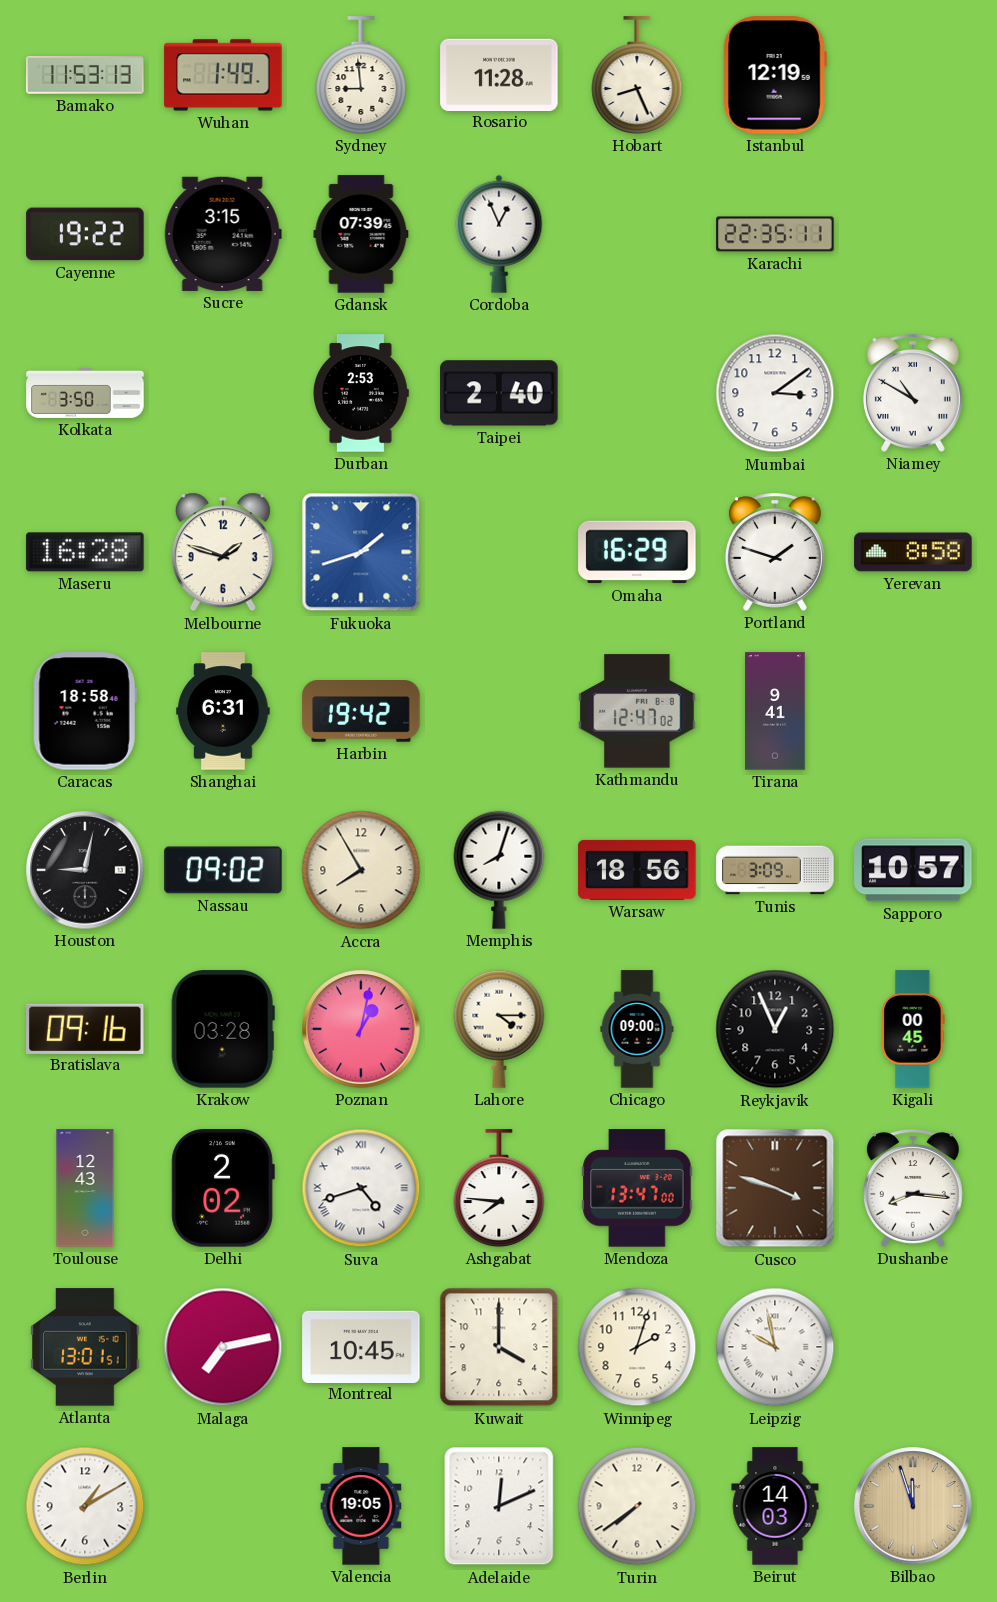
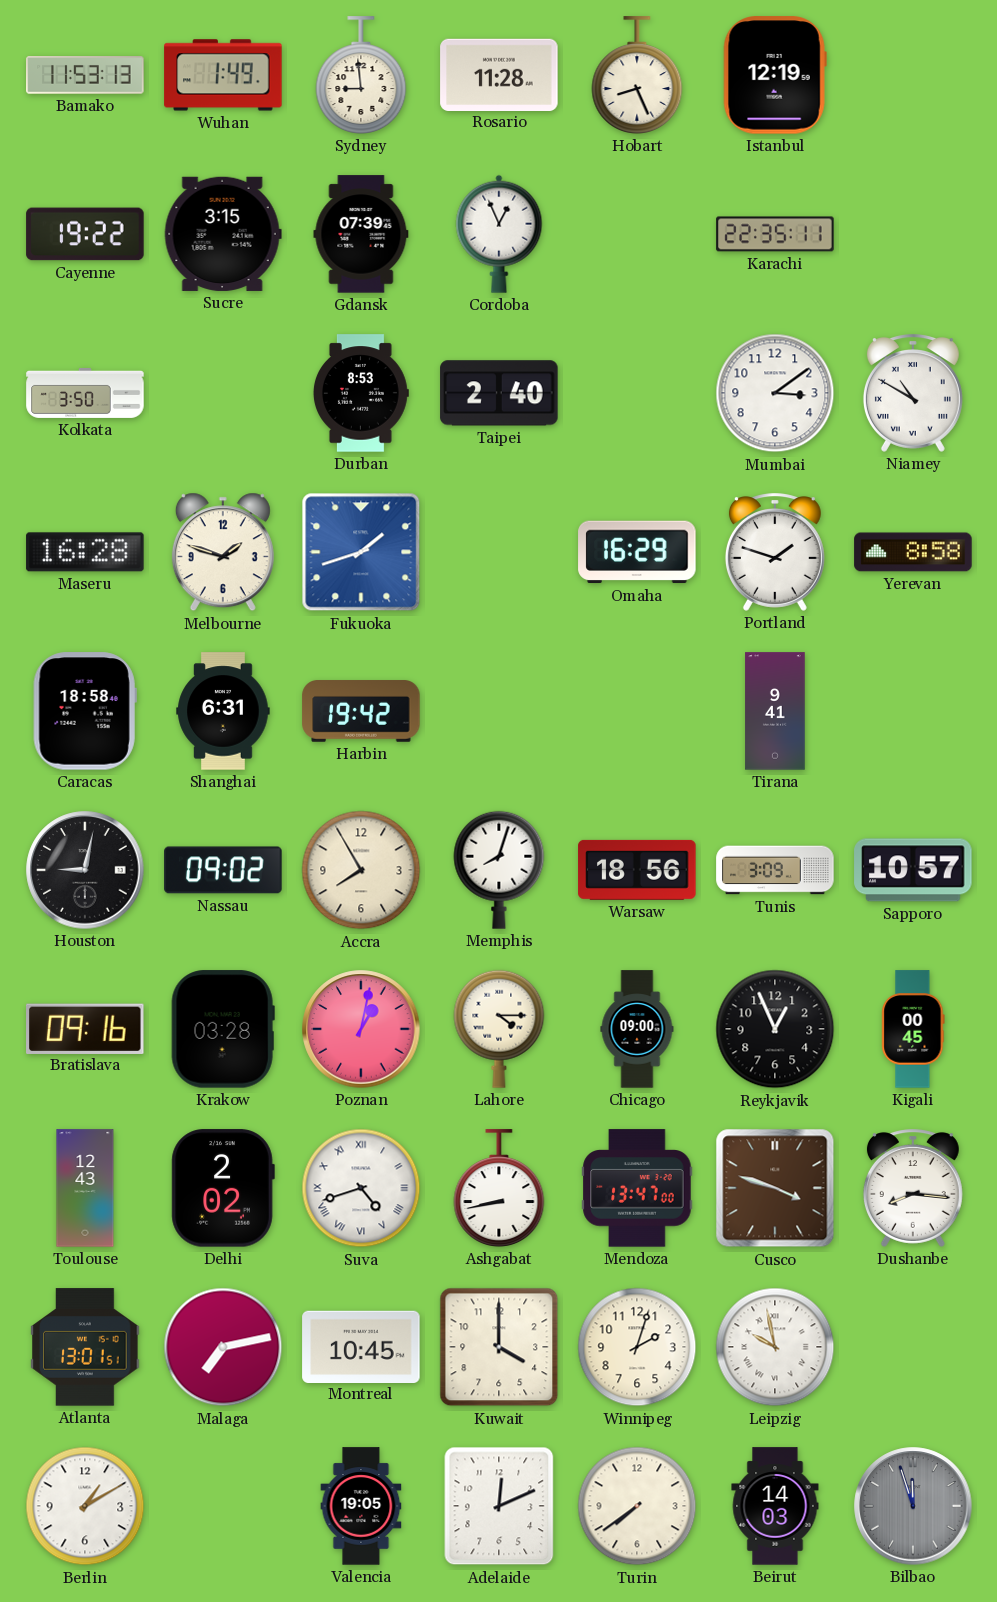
Durban: 2:53 -> 8:53
Kathmandu: 12:47 -> none
Ashgabat: 7:46 -> 8:43
Bilbao dial: champagne -> grey
